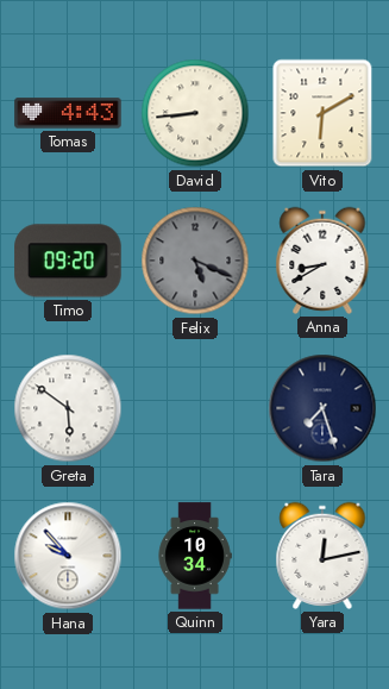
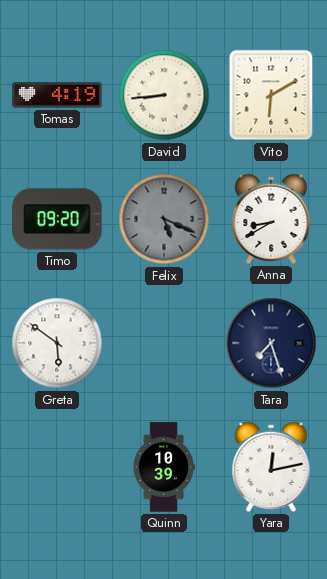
Tomas: 4:43 -> 4:19
Hana: 9:53 -> none
Quinn: 10:34 -> 10:39
